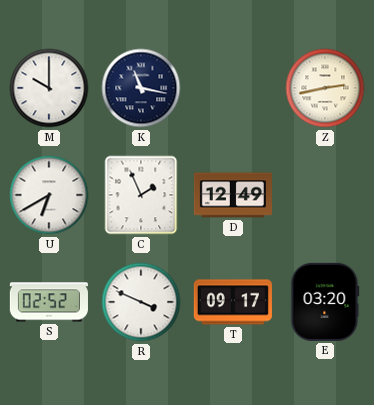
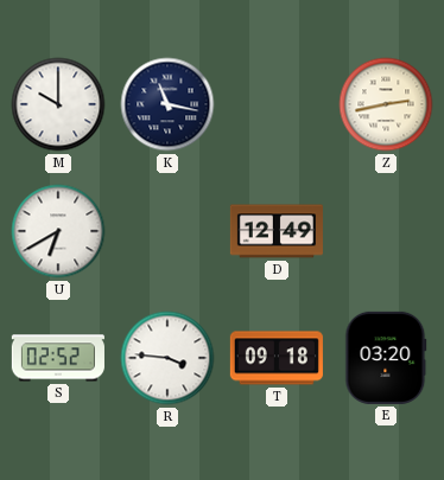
C: 1:56 -> none
R: 3:49 -> 3:46
T: 09:17 -> 09:18
